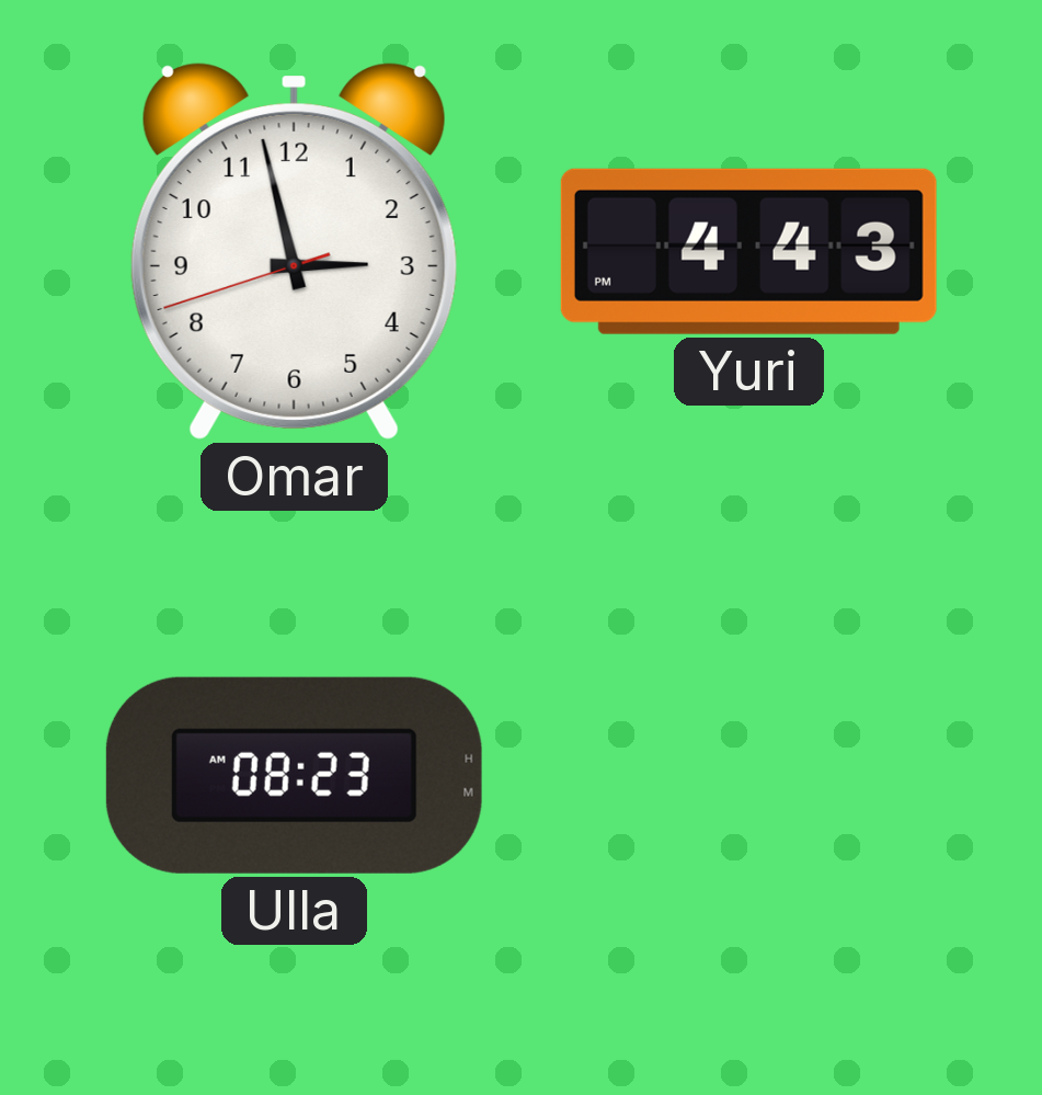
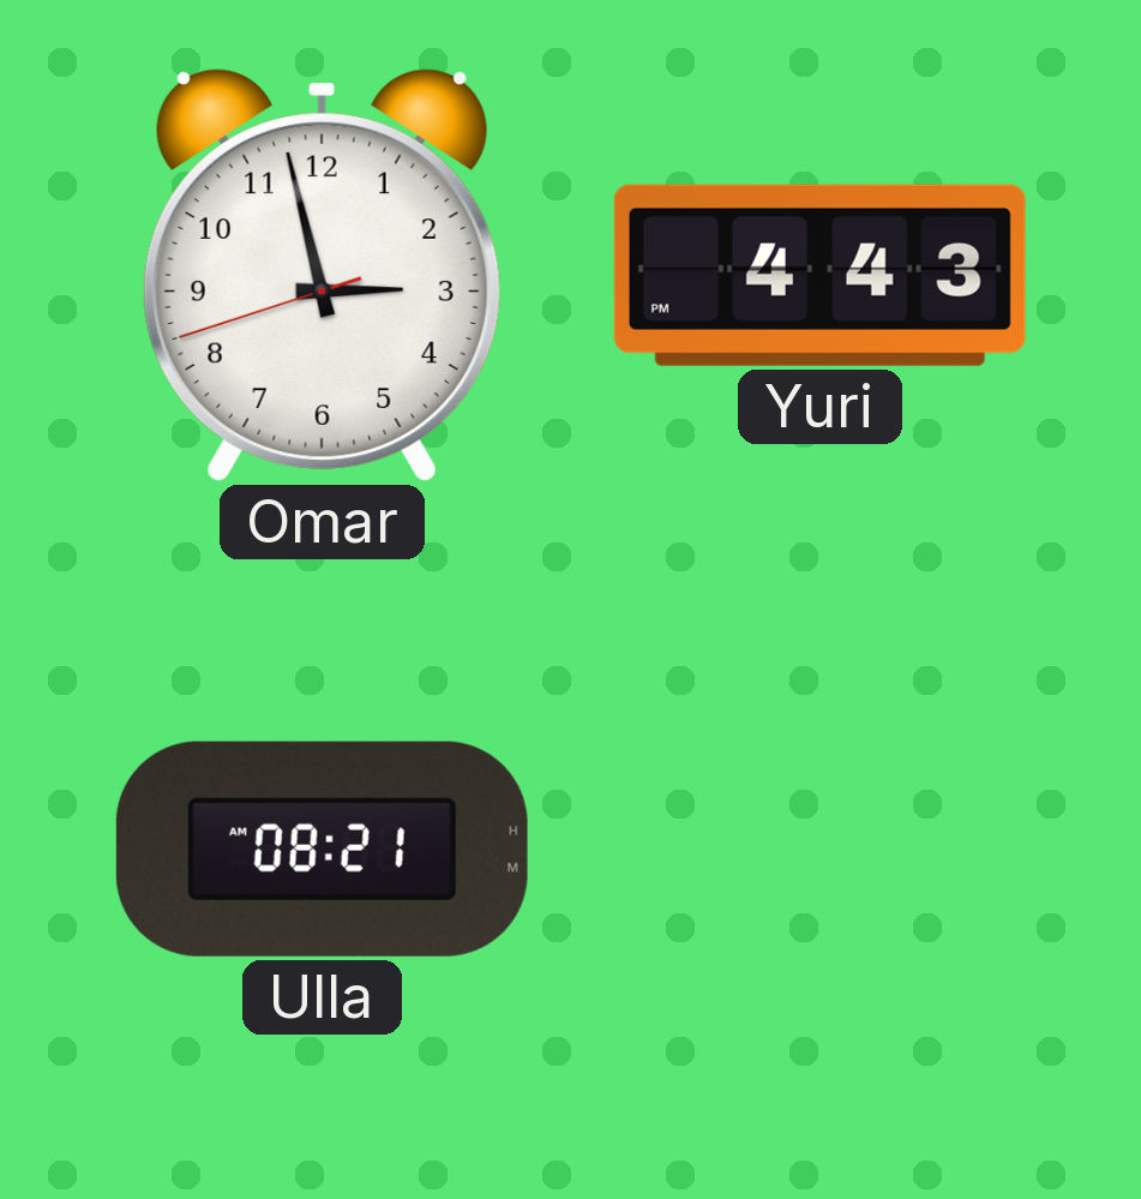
Ulla: 08:23 -> 08:21
